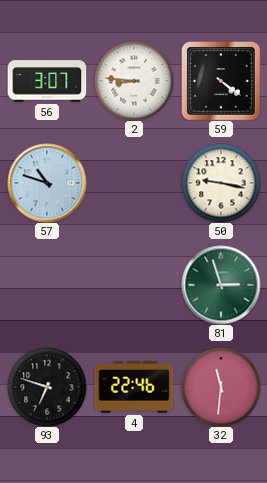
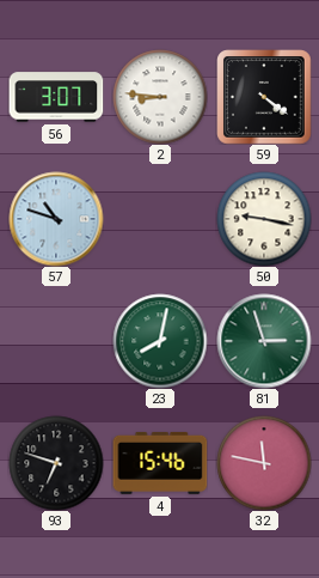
23: none -> 8:02
4: 22:46 -> 15:46
32: 11:31 -> 11:47
